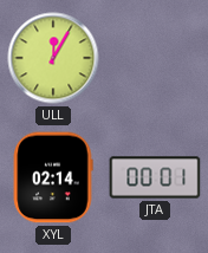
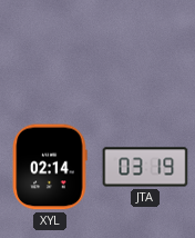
ULL: 12:05 -> none
JTA: 00:01 -> 03:19
